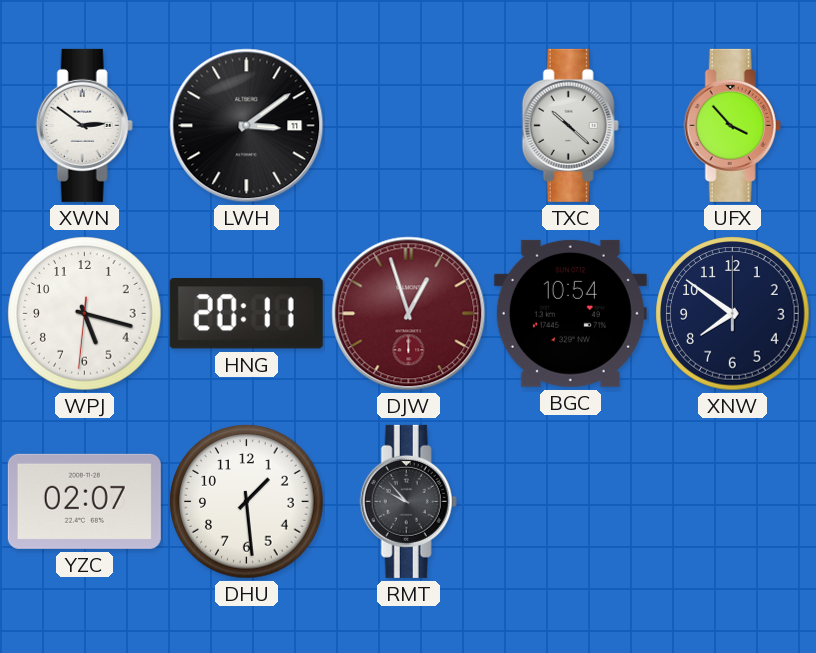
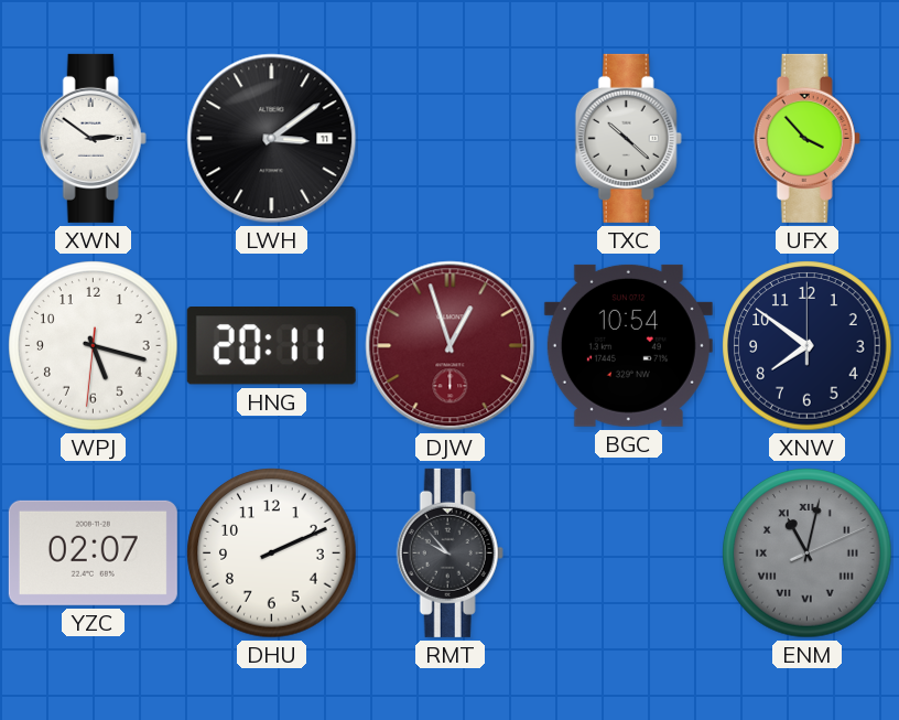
DHU: 1:29 -> 2:11
ENM: none -> 11:02
